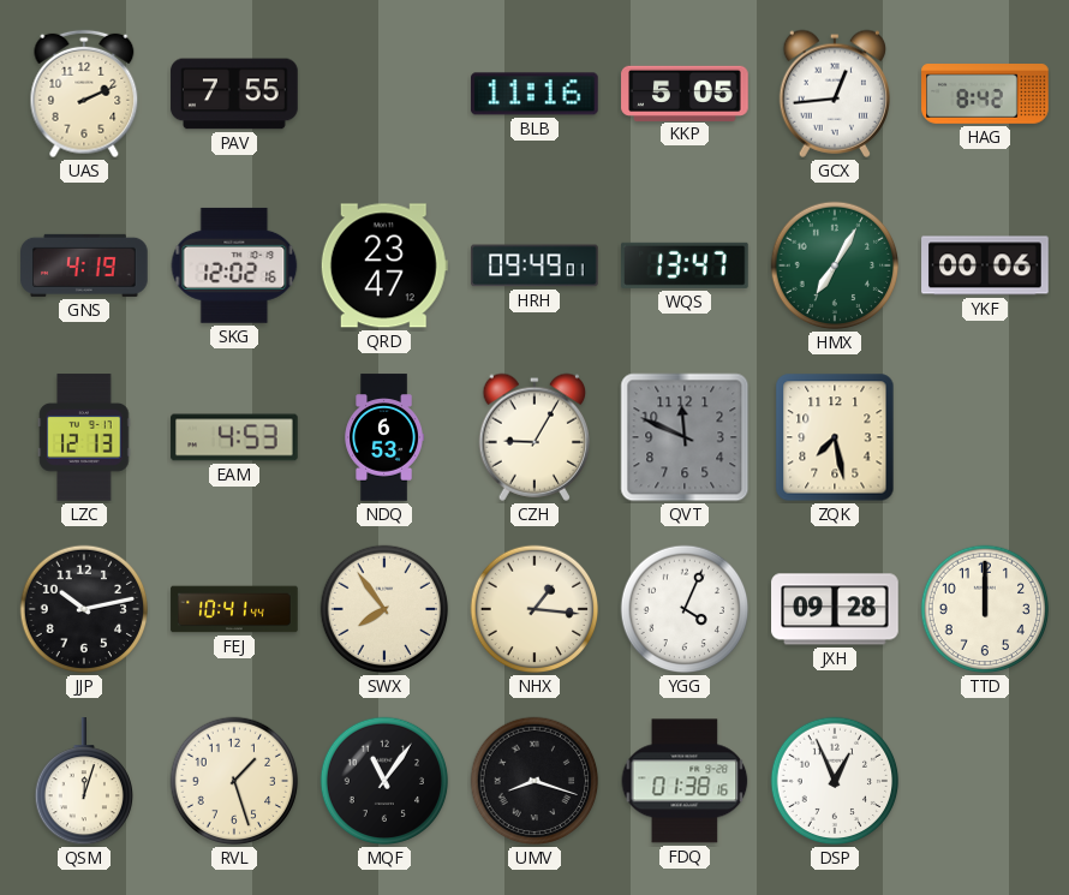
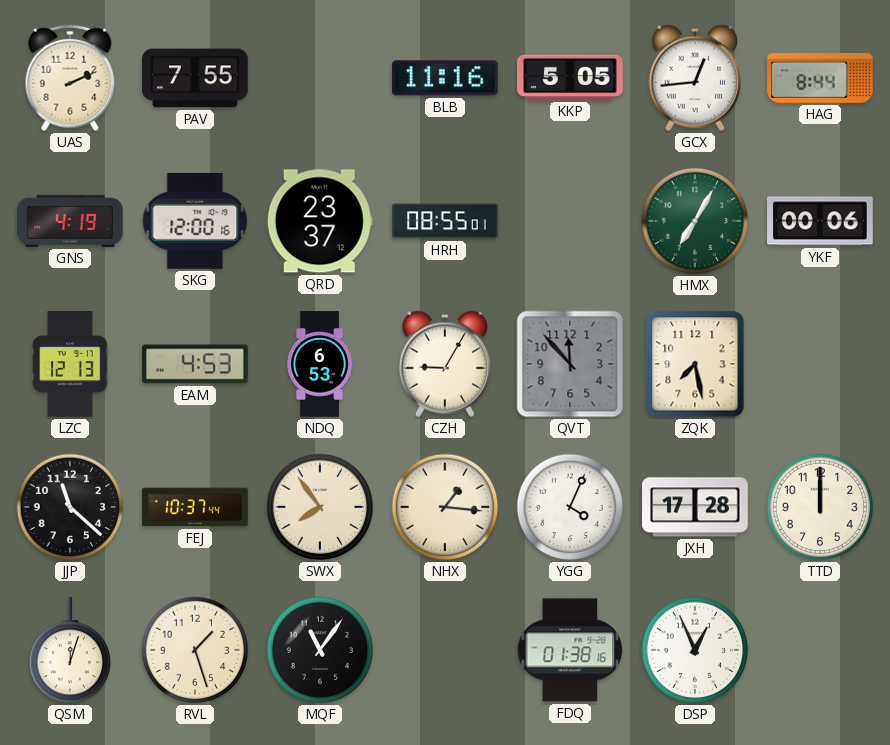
HAG: 8:42 -> 8:44
SKG: 12:02 -> 12:00
QRD: 23:47 -> 23:37
HRH: 09:49 -> 08:55
WQS: 13:47 -> none
QVT: 11:49 -> 11:53
JJP: 10:13 -> 11:22
FEJ: 10:41 -> 10:37
JXH: 09:28 -> 17:28
UMV: 8:18 -> none
